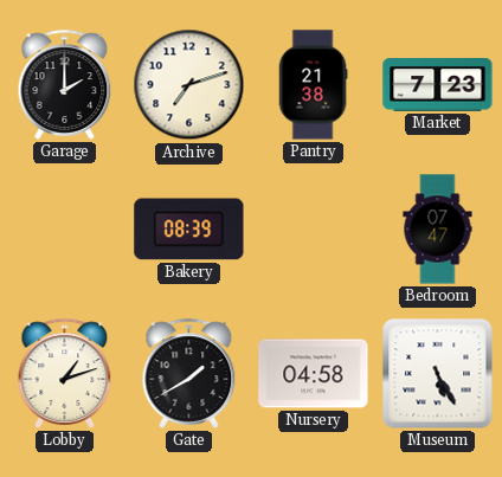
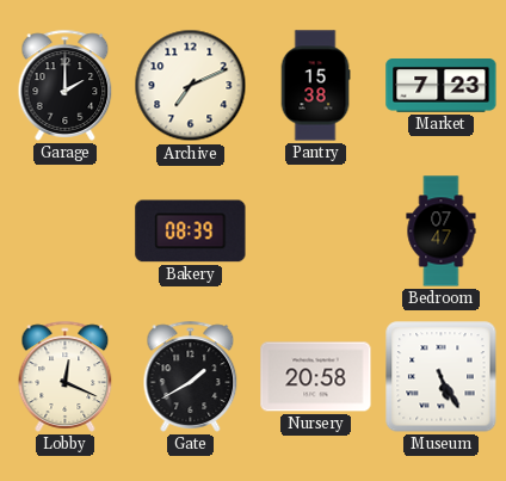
Archive: 7:12 -> 7:11
Pantry: 21:38 -> 15:38
Lobby: 1:12 -> 12:19
Nursery: 04:58 -> 20:58
